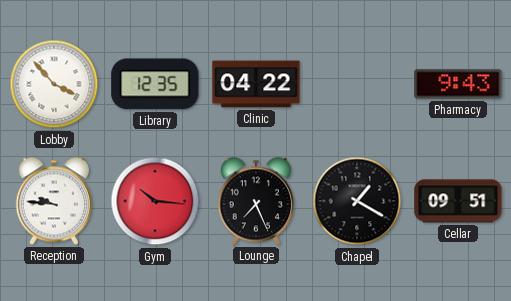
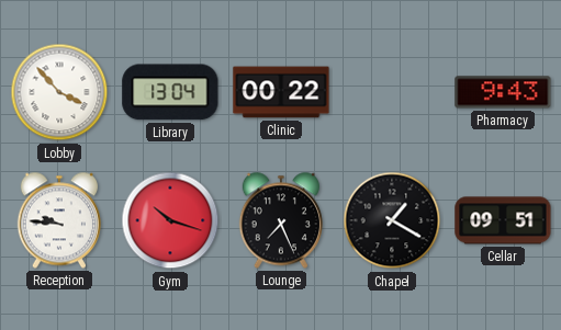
Library: 12:35 -> 13:04
Clinic: 04:22 -> 00:22
Gym: 10:16 -> 10:18
